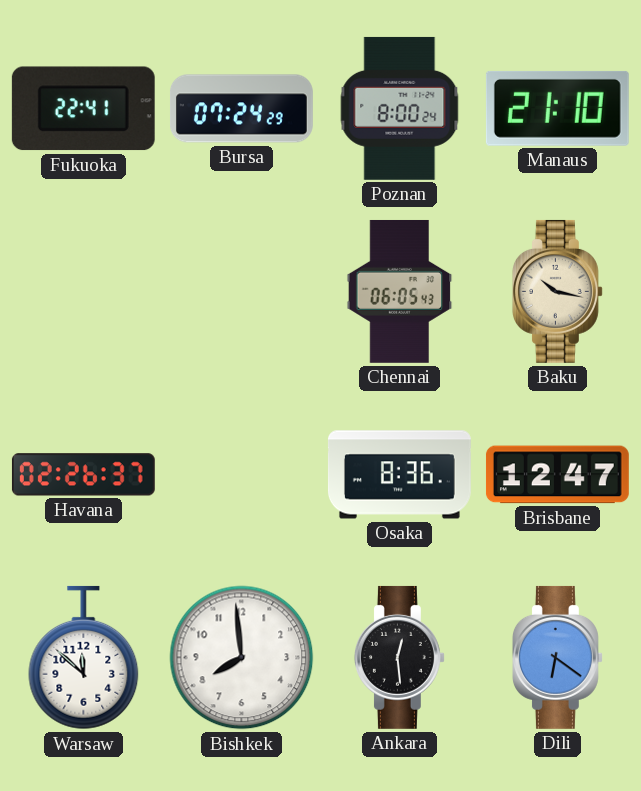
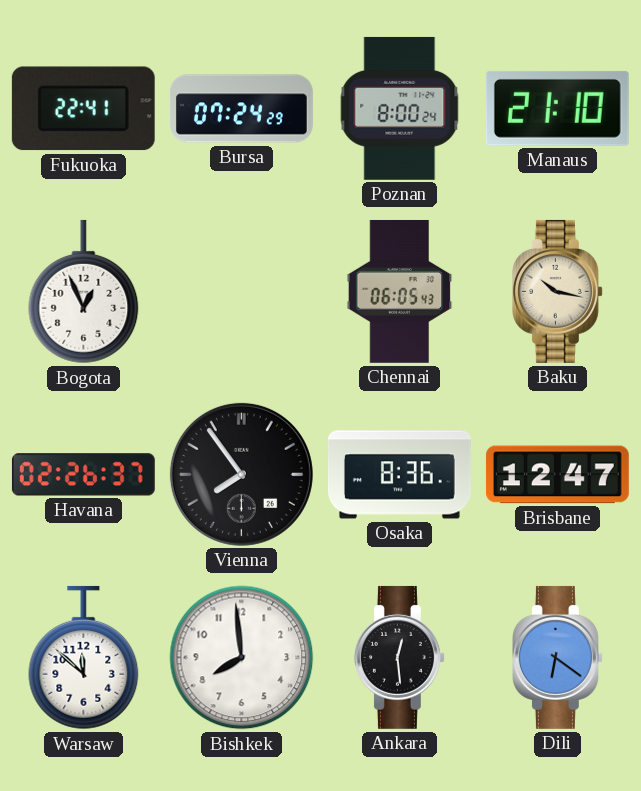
Bogota: none -> 12:56
Vienna: none -> 7:54
